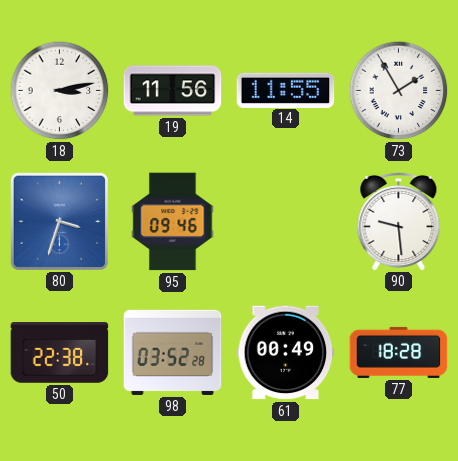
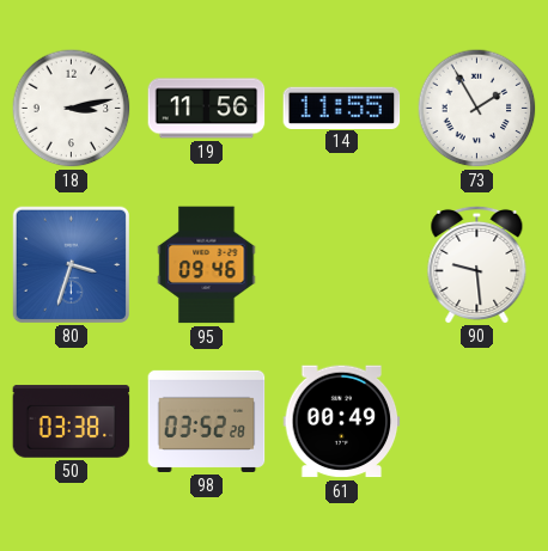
50: 22:38 -> 03:38
77: 18:28 -> none
